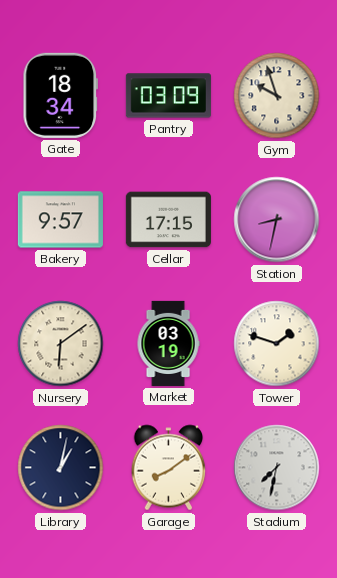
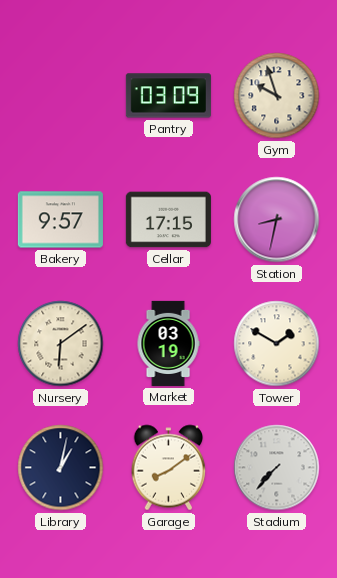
Gate: 18:34 -> none
Tower: 1:48 -> 1:50
Stadium: 7:32 -> 7:37
